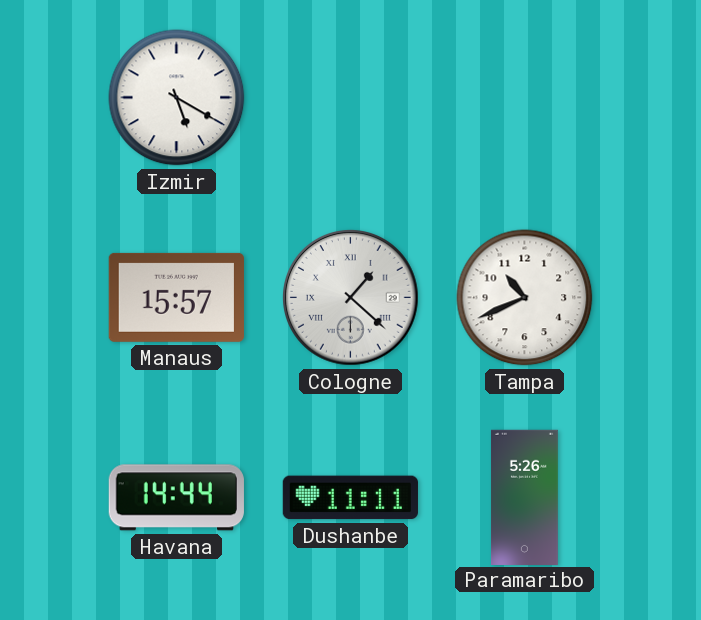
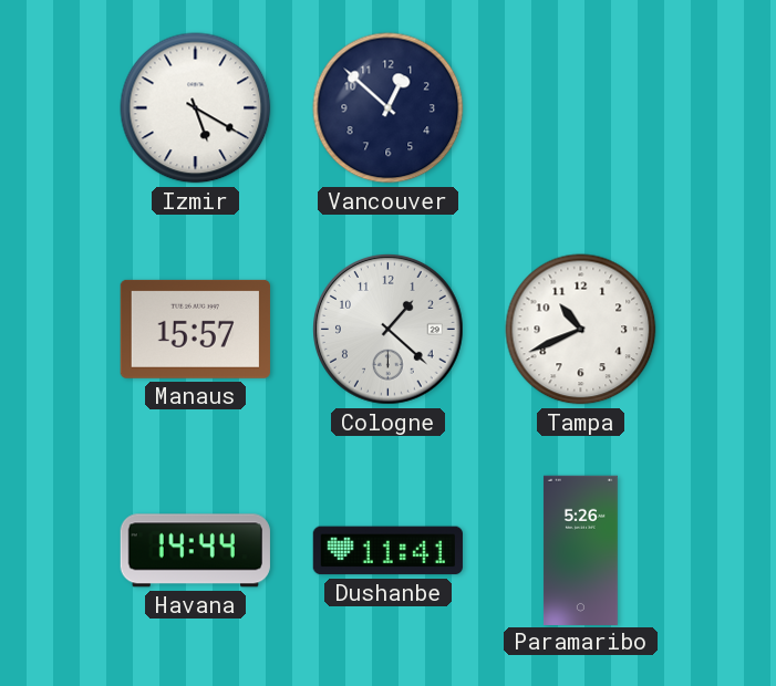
Vancouver: none -> 12:52
Cologne numerals: Roman -> Arabic
Dushanbe: 11:11 -> 11:41
